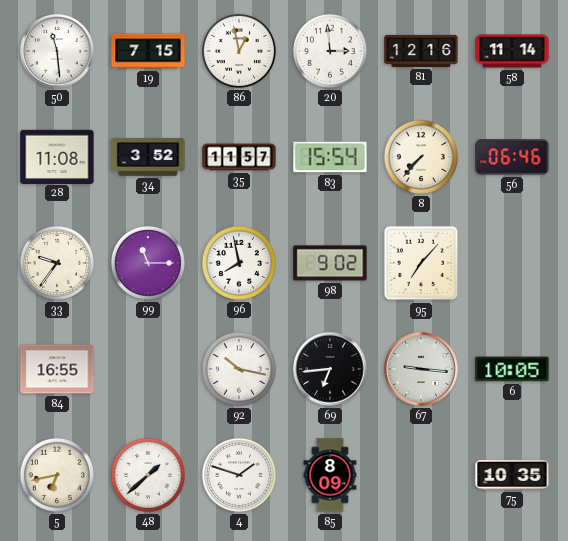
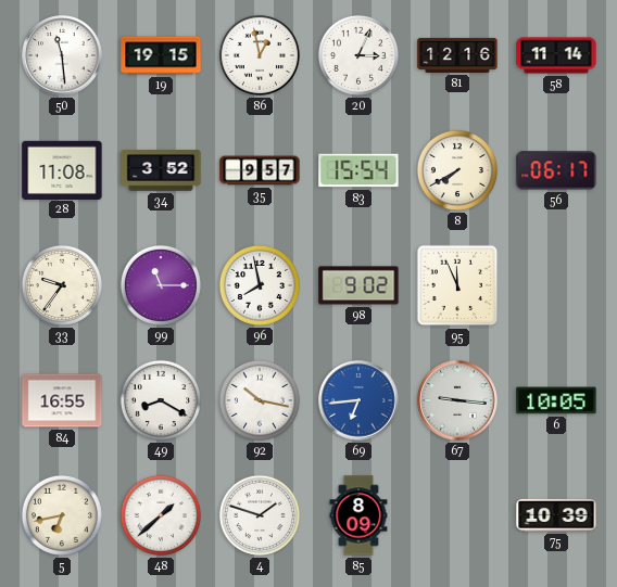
19: 7:15 -> 19:15
20: 2:59 -> 3:04
35: 11:57 -> 9:57
8: 7:37 -> 7:40
56: 06:46 -> 06:17
95: 7:07 -> 11:56
49: none -> 8:20
69 dial: black -> blue
75: 10:35 -> 10:39
